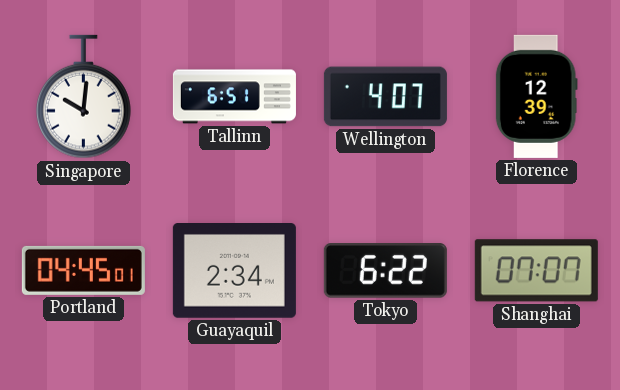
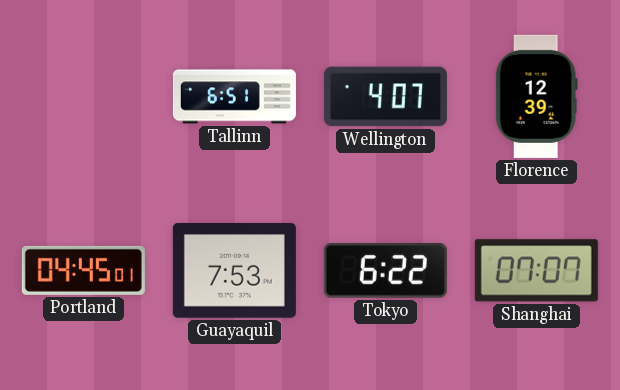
Singapore: 10:01 -> none
Guayaquil: 2:34 -> 7:53
